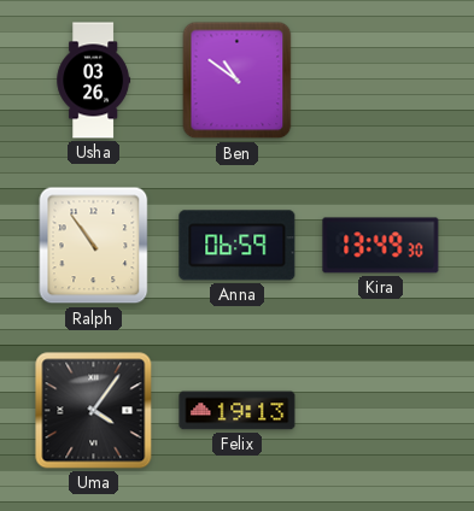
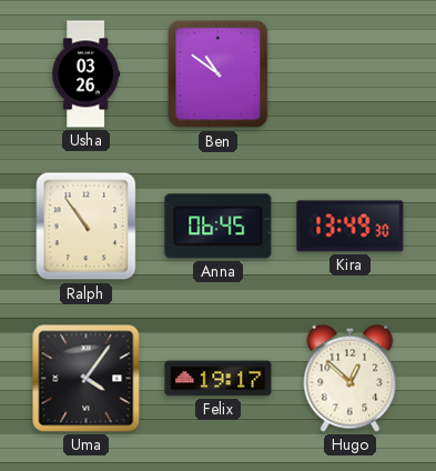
Anna: 06:59 -> 06:45
Felix: 19:13 -> 19:17
Hugo: none -> 12:52
